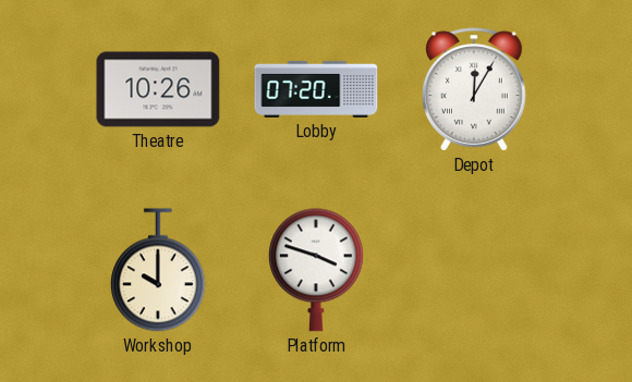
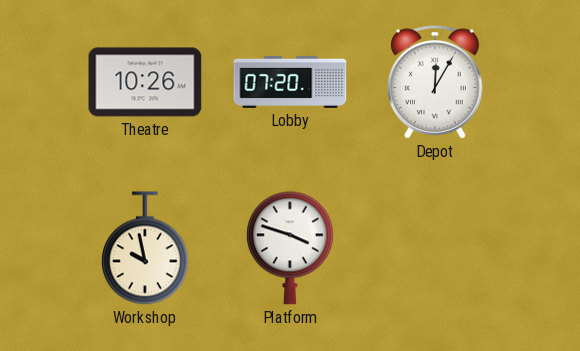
Workshop: 10:00 -> 9:58
